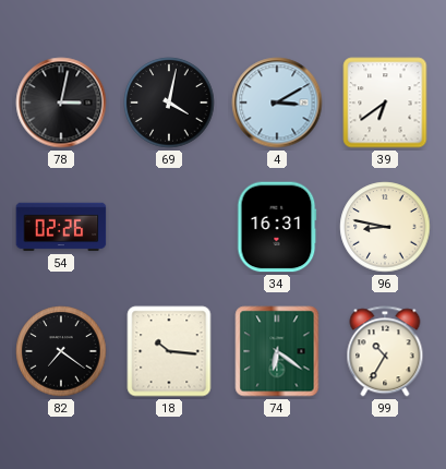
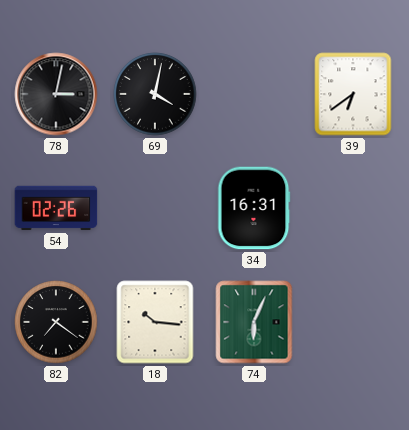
4: 3:10 -> none
96: 8:47 -> none
74: 6:21 -> 6:04
99: 10:35 -> none
